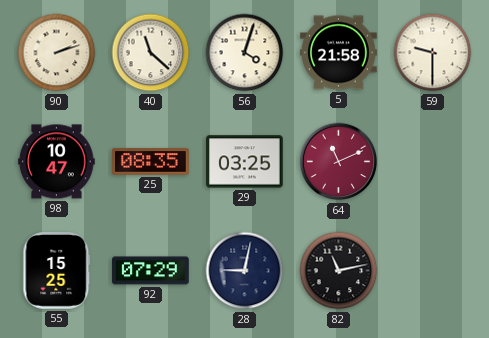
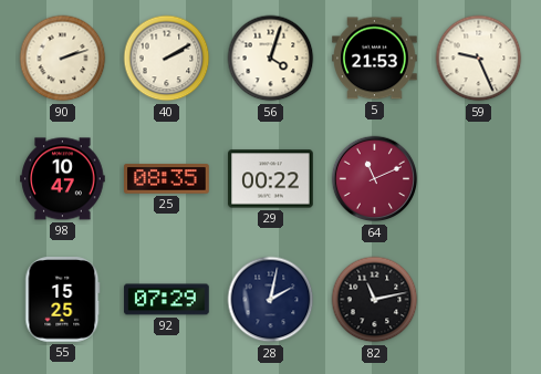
40: 11:22 -> 2:10
5: 21:58 -> 21:53
59: 9:30 -> 9:26
29: 03:25 -> 00:22
28: 9:02 -> 2:02
